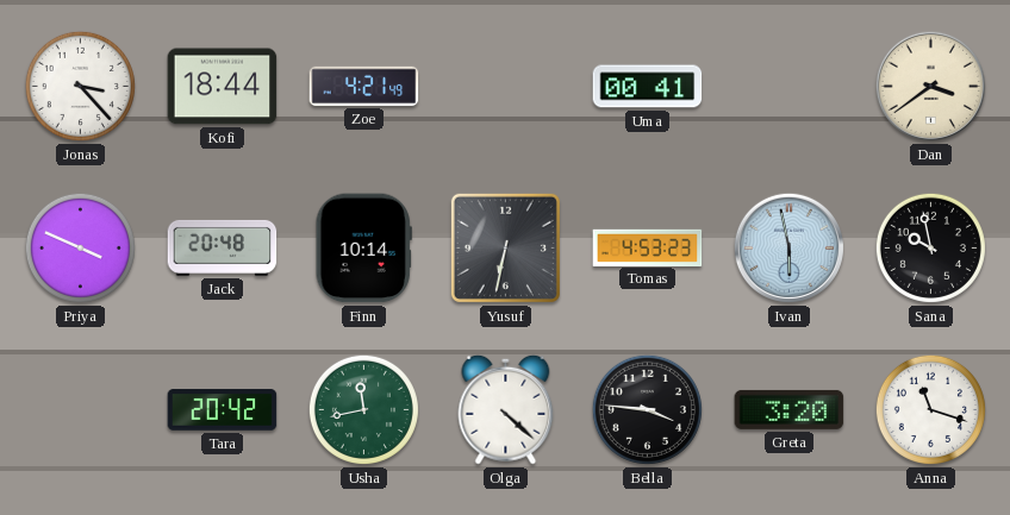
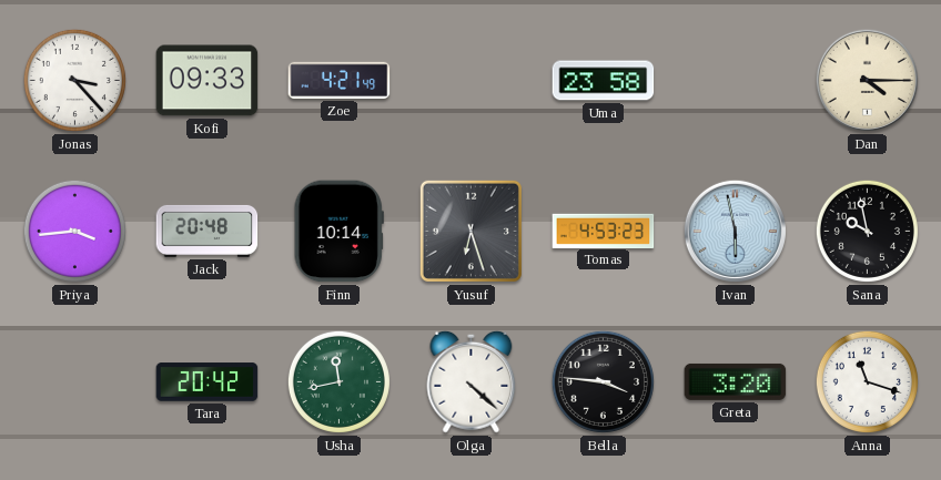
Kofi: 18:44 -> 09:33
Uma: 00:41 -> 23:58
Dan: 3:39 -> 4:15
Priya: 3:49 -> 3:44
Yusuf: 6:32 -> 6:27
